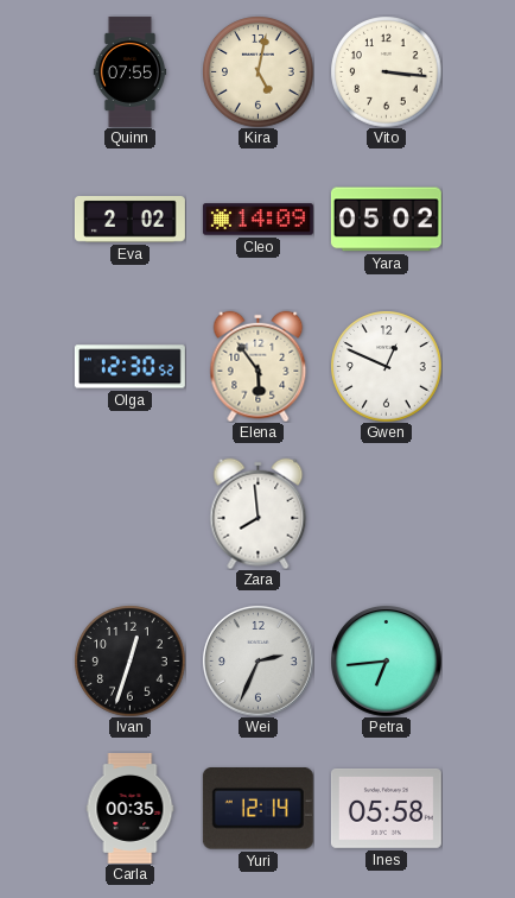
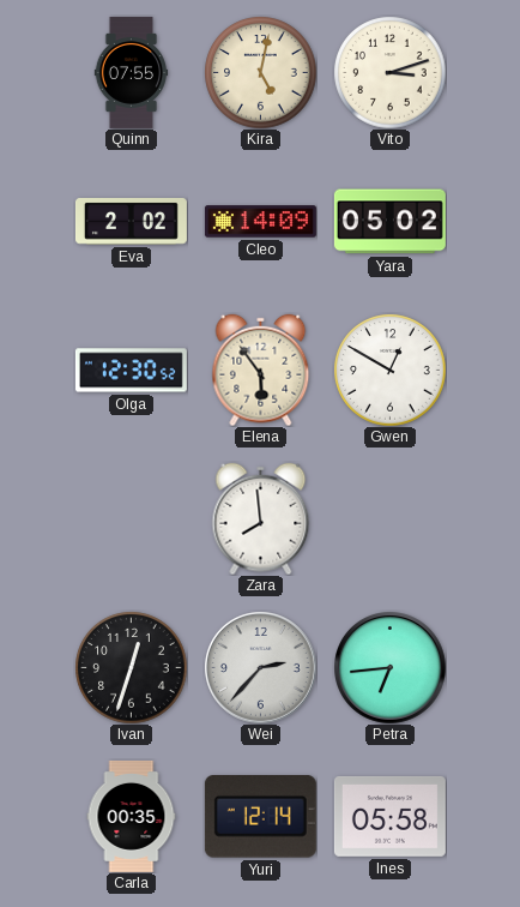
Vito: 3:16 -> 3:12
Gwen: 12:49 -> 12:50
Wei: 2:34 -> 2:37
